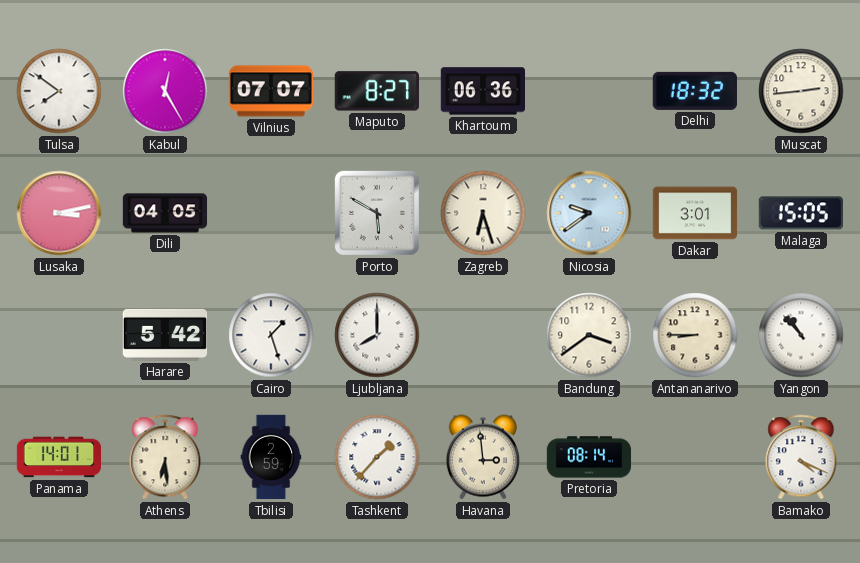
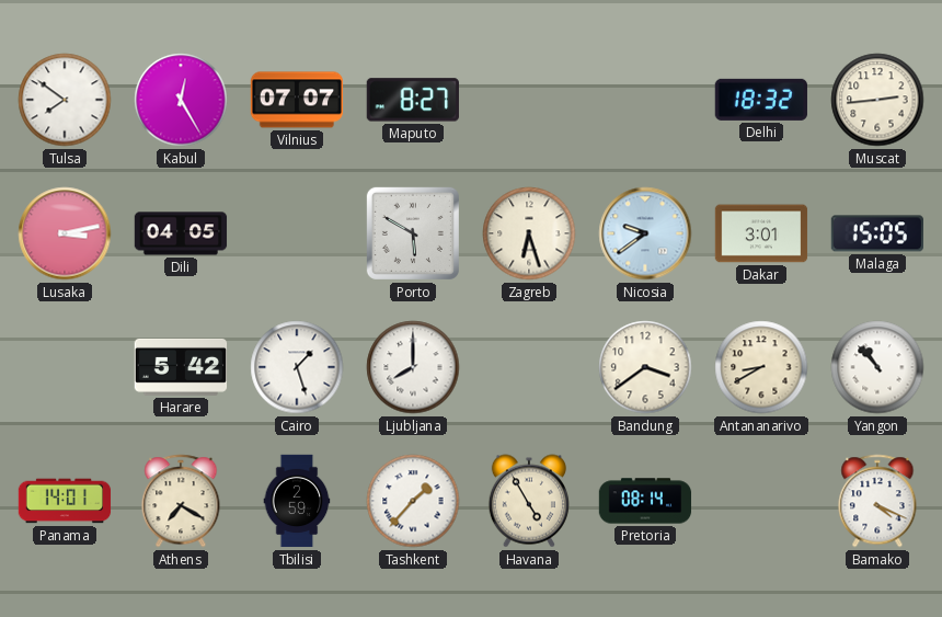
Khartoum: 06:36 -> none
Antananarivo: 8:45 -> 8:40
Athens: 6:29 -> 7:20
Havana: 2:59 -> 4:55
